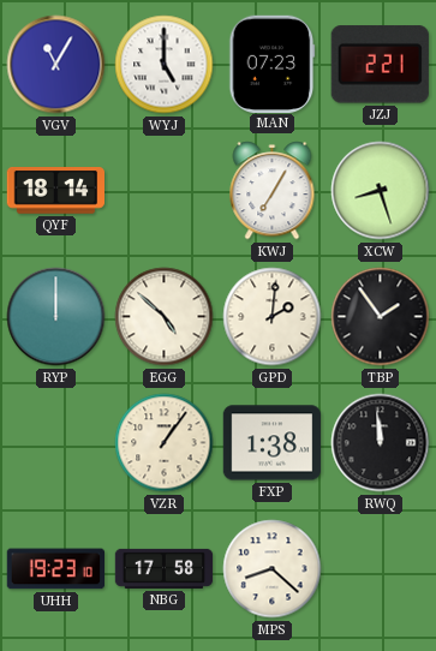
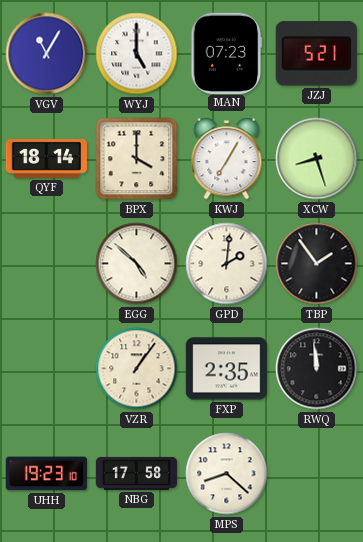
JZJ: 2:21 -> 5:21
BPX: none -> 4:00
RYP: 12:00 -> none
FXP: 1:38 -> 2:35
